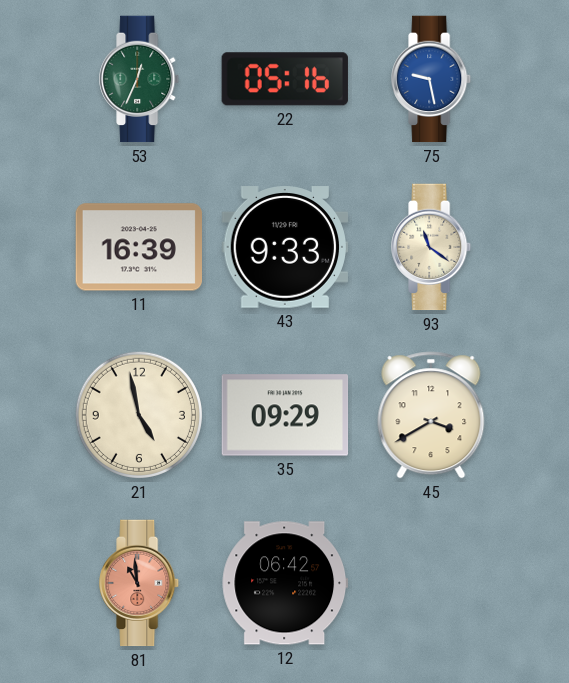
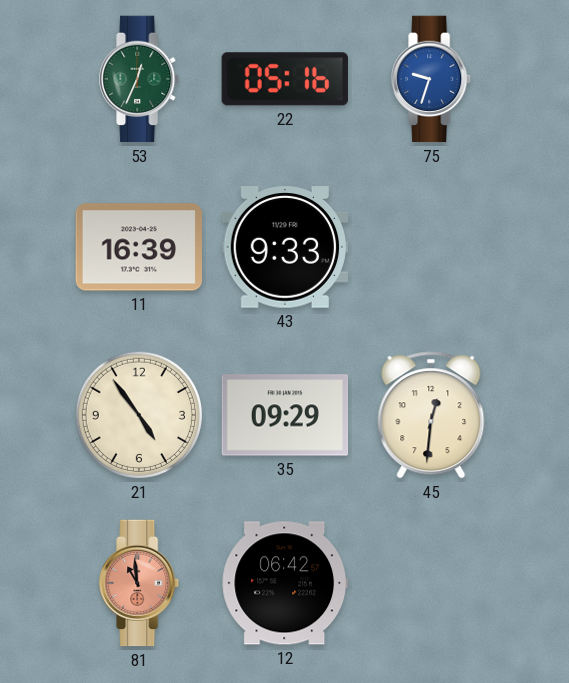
75: 9:28 -> 9:33
93: 11:21 -> none
21: 4:58 -> 4:54
45: 3:40 -> 12:31
